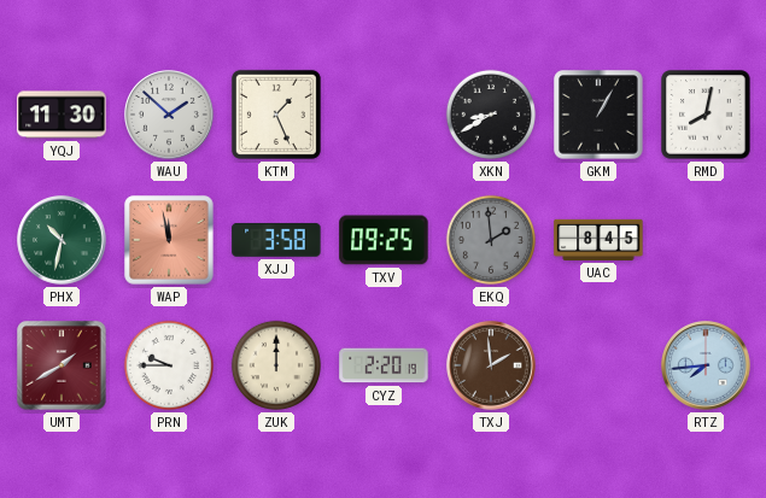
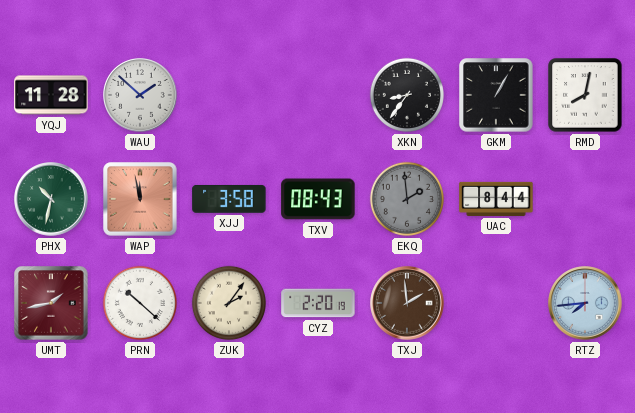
YQJ: 11:30 -> 11:28
KTM: 1:26 -> none
XKN: 8:40 -> 8:36
TXV: 09:25 -> 08:43
UAC: 8:45 -> 8:44
UMT: 1:40 -> 1:43
PRN: 9:45 -> 10:22
ZUK: 12:00 -> 2:06
